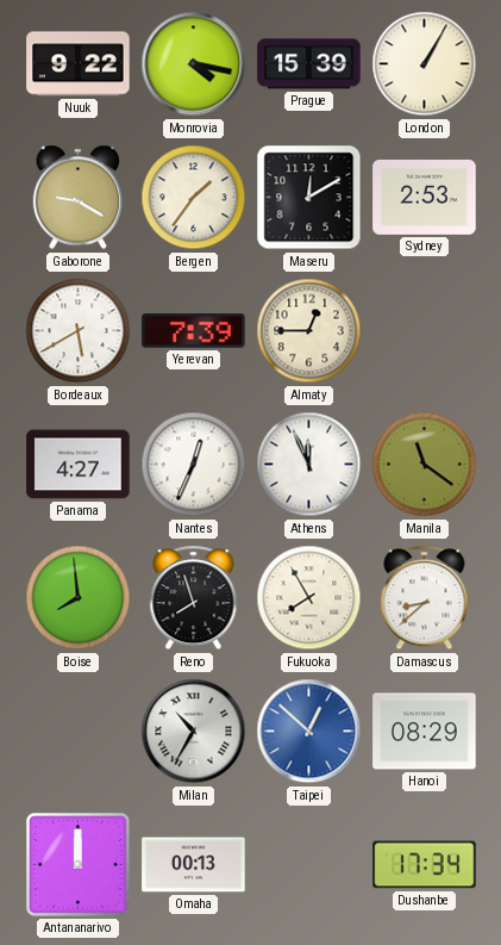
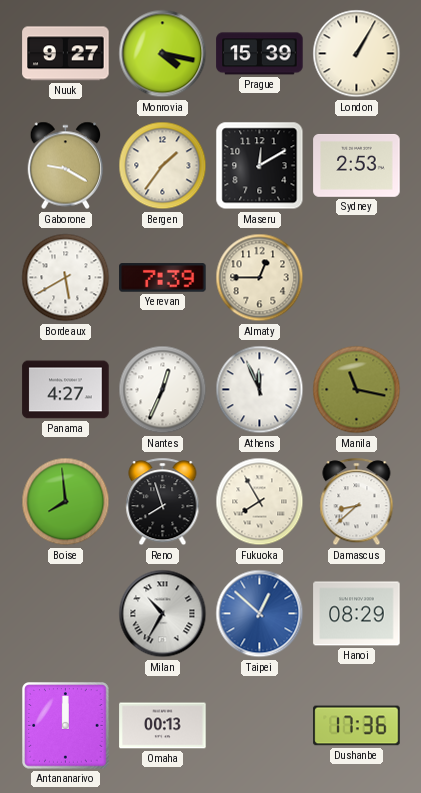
Nuuk: 9:22 -> 9:27
Manila: 11:21 -> 11:17
Dushanbe: 17:34 -> 17:36
